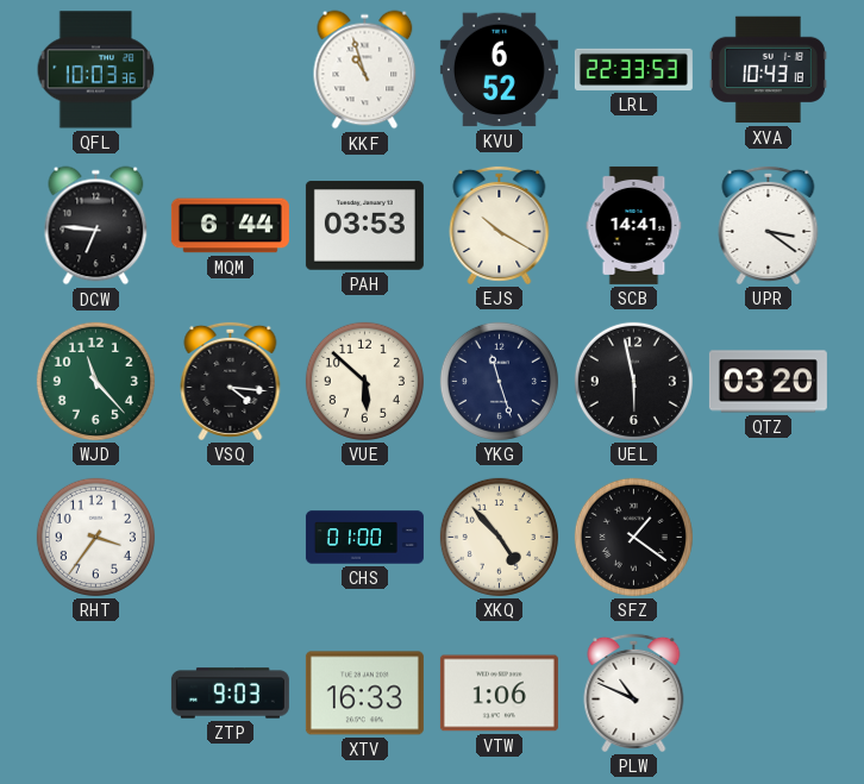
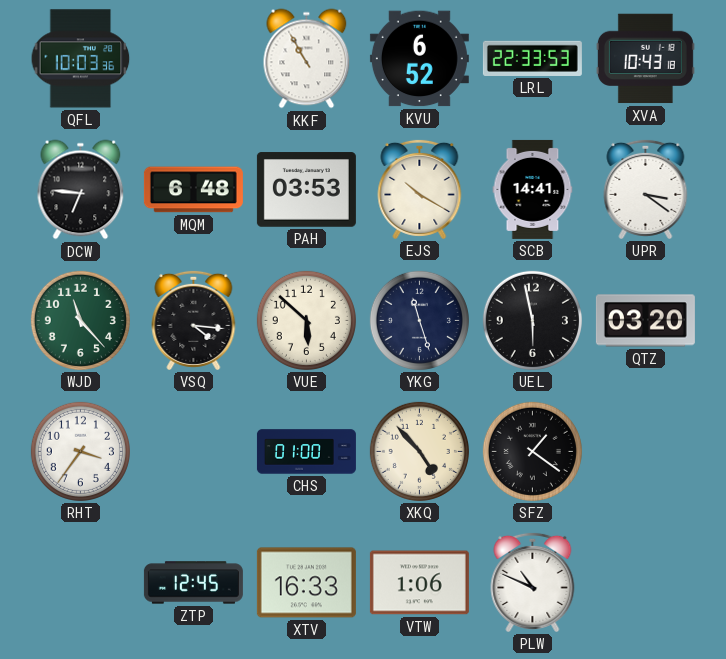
KKF: 10:57 -> 10:55
MQM: 6:44 -> 6:48
ZTP: 9:03 -> 12:45
